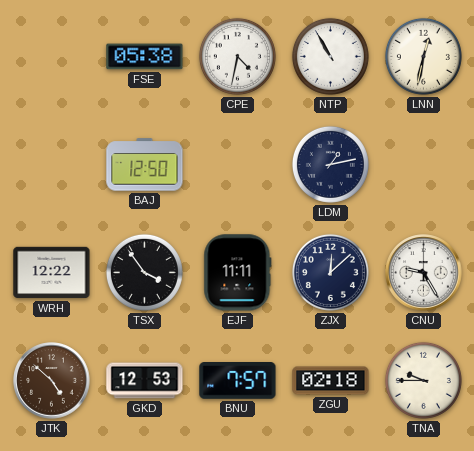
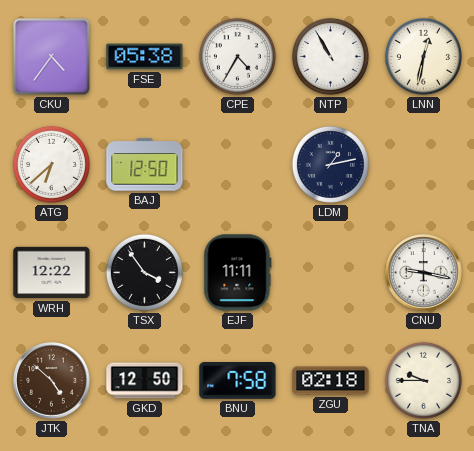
CKU: none -> 4:36
CPE: 4:32 -> 4:35
ATG: none -> 6:38
ZJX: 12:08 -> none
CNU: 9:25 -> 9:17
GKD: 12:53 -> 12:50
BNU: 7:57 -> 7:58
